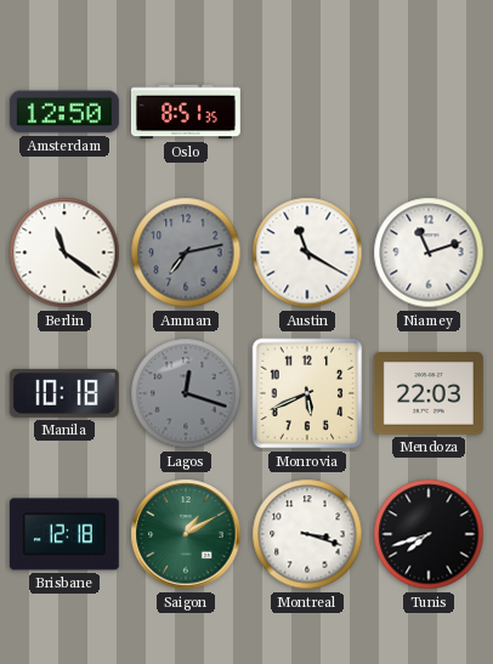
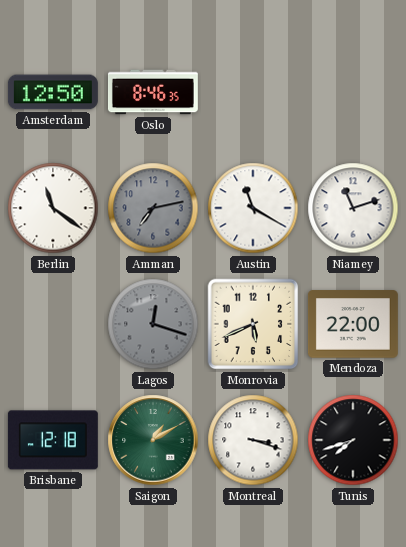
Oslo: 8:51 -> 8:46
Manila: 10:18 -> none
Mendoza: 22:03 -> 22:00
